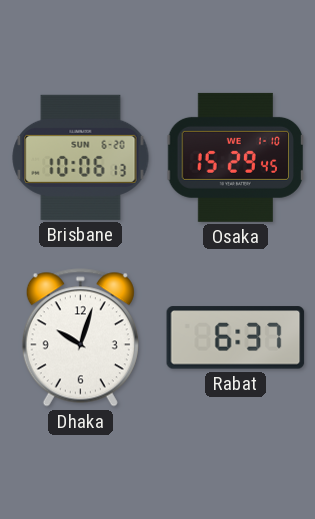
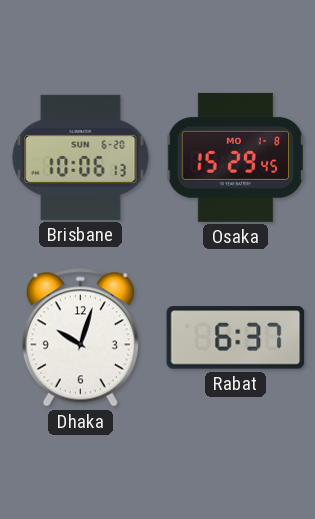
Osaka date: WE 1-10 -> MO 1-8
